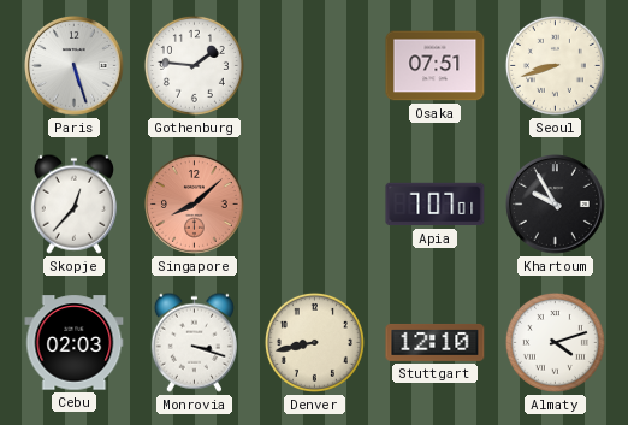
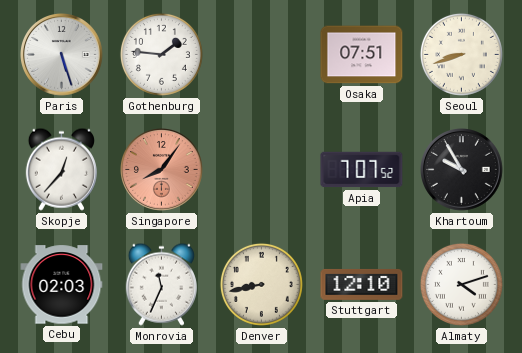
Singapore: 8:08 -> 8:06
Apia: 7:07:01 -> 7:07:52
Monrovia: 3:18 -> 11:34
